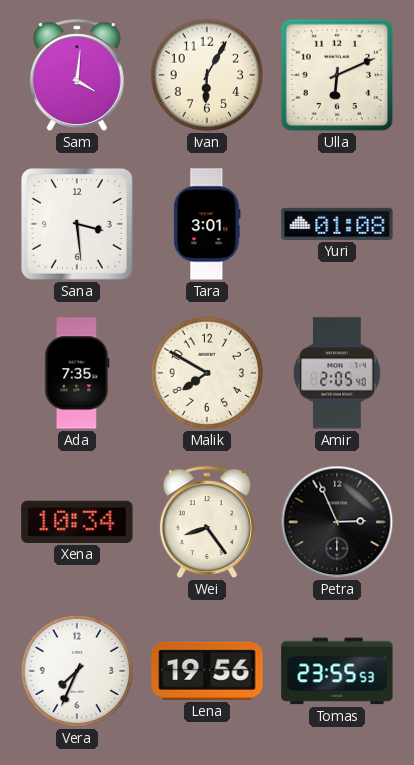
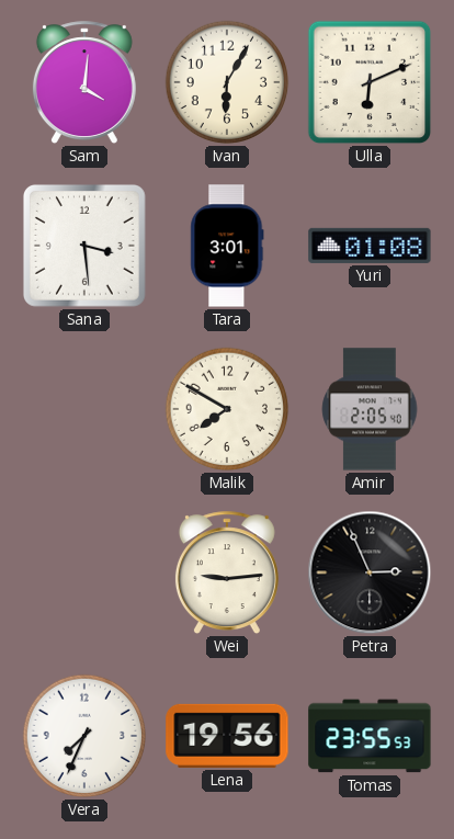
Ada: 7:35 -> none
Xena: 10:34 -> none
Wei: 8:24 -> 9:14
